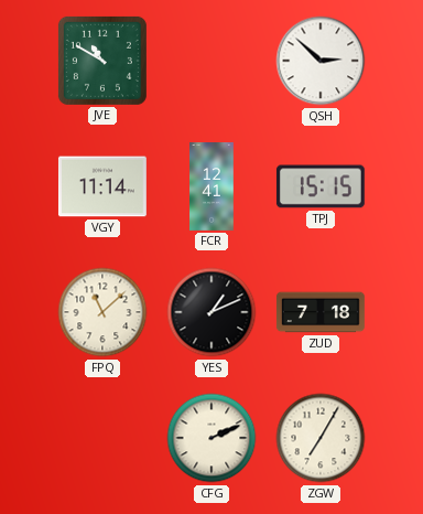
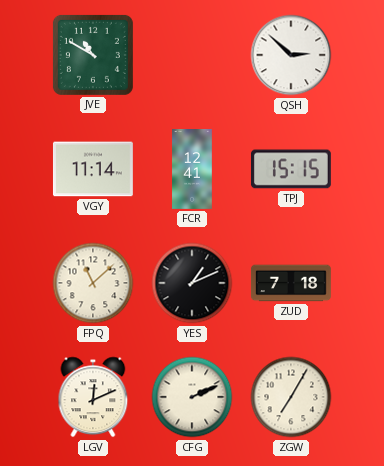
LGV: none -> 12:11
